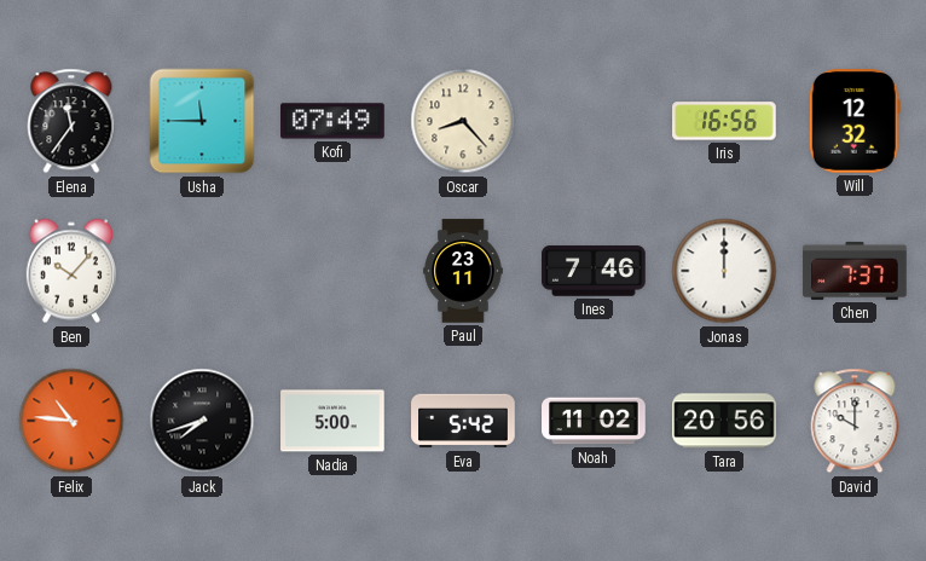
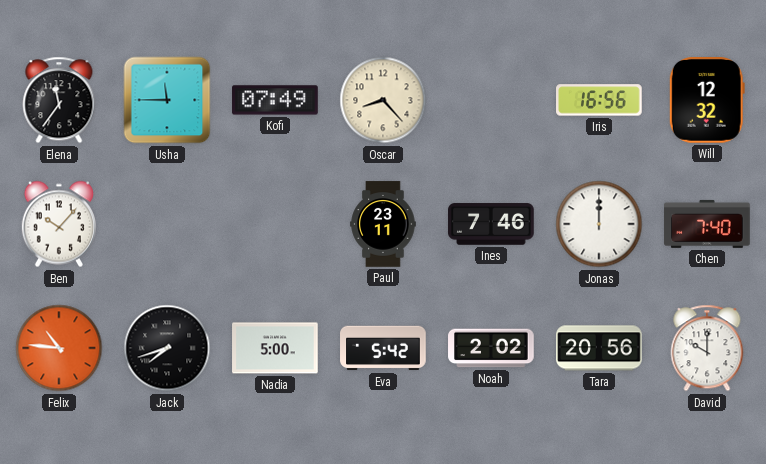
Chen: 7:37 -> 7:40
Noah: 11:02 -> 2:02
